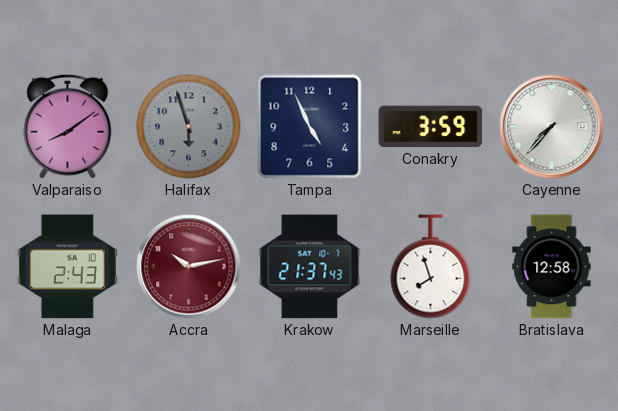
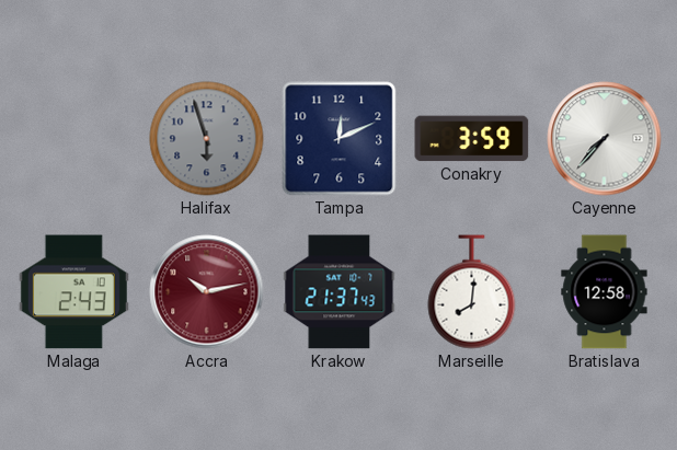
Valparaiso: 8:09 -> none
Tampa: 4:56 -> 12:11
Marseille: 7:57 -> 8:01
